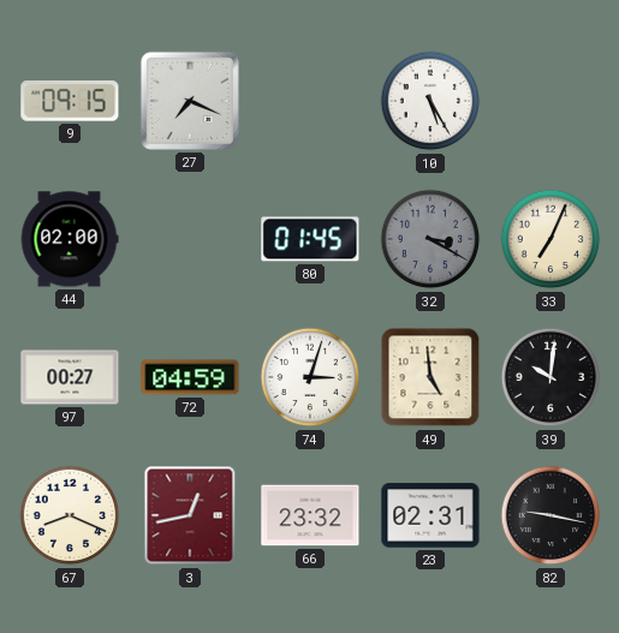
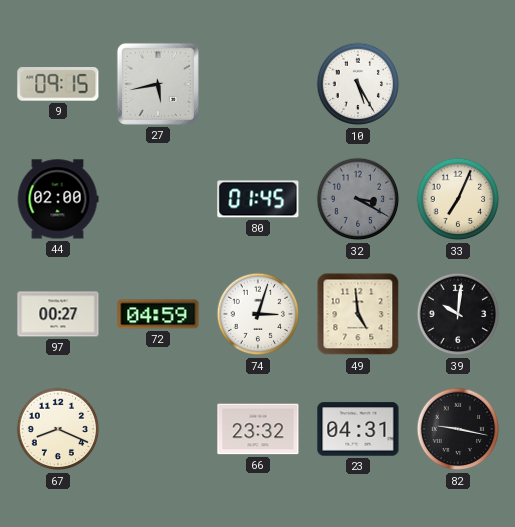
27: 7:19 -> 5:43
3: 12:43 -> none
23: 02:31 -> 04:31
